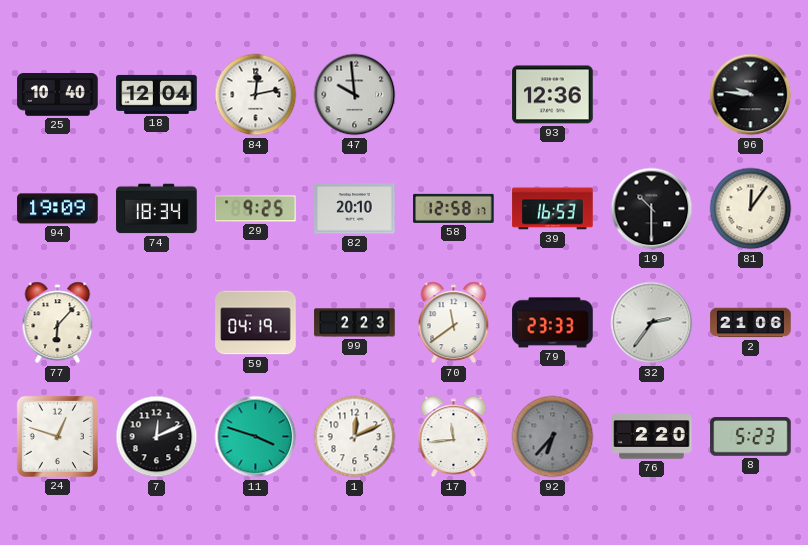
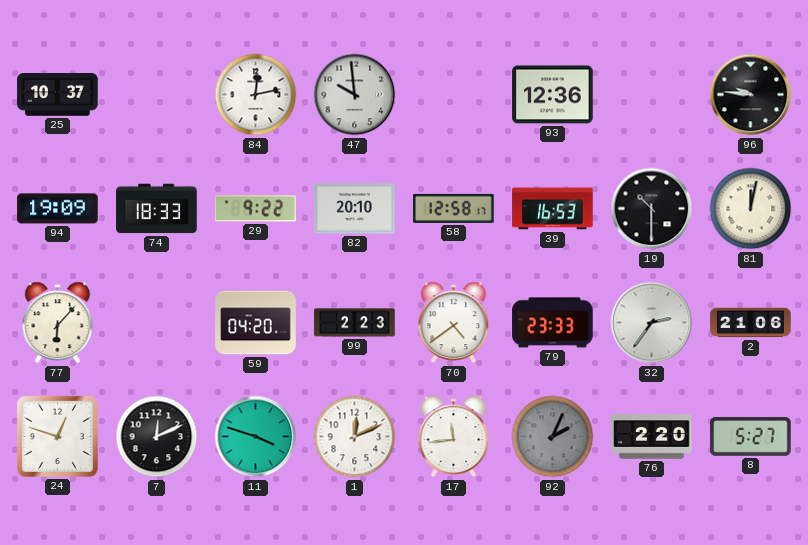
25: 10:40 -> 10:37
18: 12:04 -> none
74: 18:34 -> 18:33
29: 9:25 -> 9:22
81: 12:06 -> 12:02
59: 04:19 -> 04:20
70: 11:39 -> 4:39
92: 6:37 -> 2:04
8: 5:23 -> 5:27
